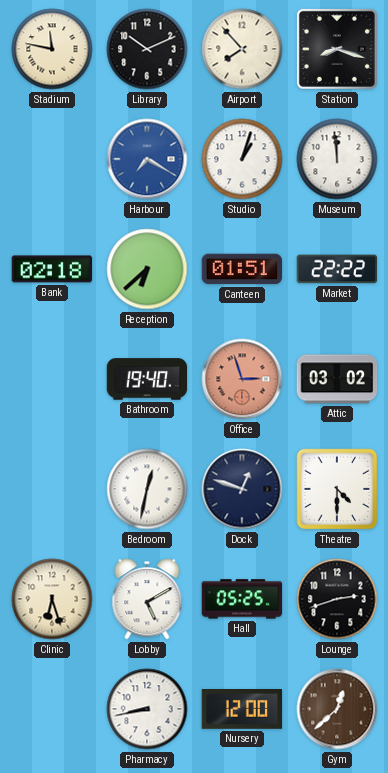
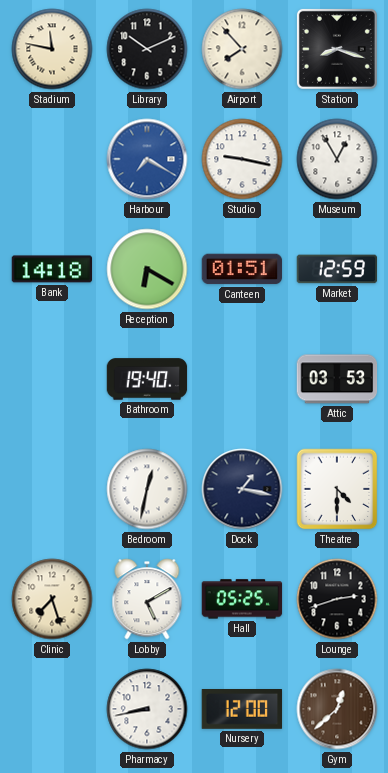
Studio: 1:03 -> 9:17
Museum: 11:59 -> 12:55
Bank: 02:18 -> 14:18
Reception: 6:38 -> 6:20
Market: 22:22 -> 12:59
Office: 2:57 -> none
Attic: 03:02 -> 03:53
Dock: 12:48 -> 1:17
Clinic: 6:27 -> 7:27
